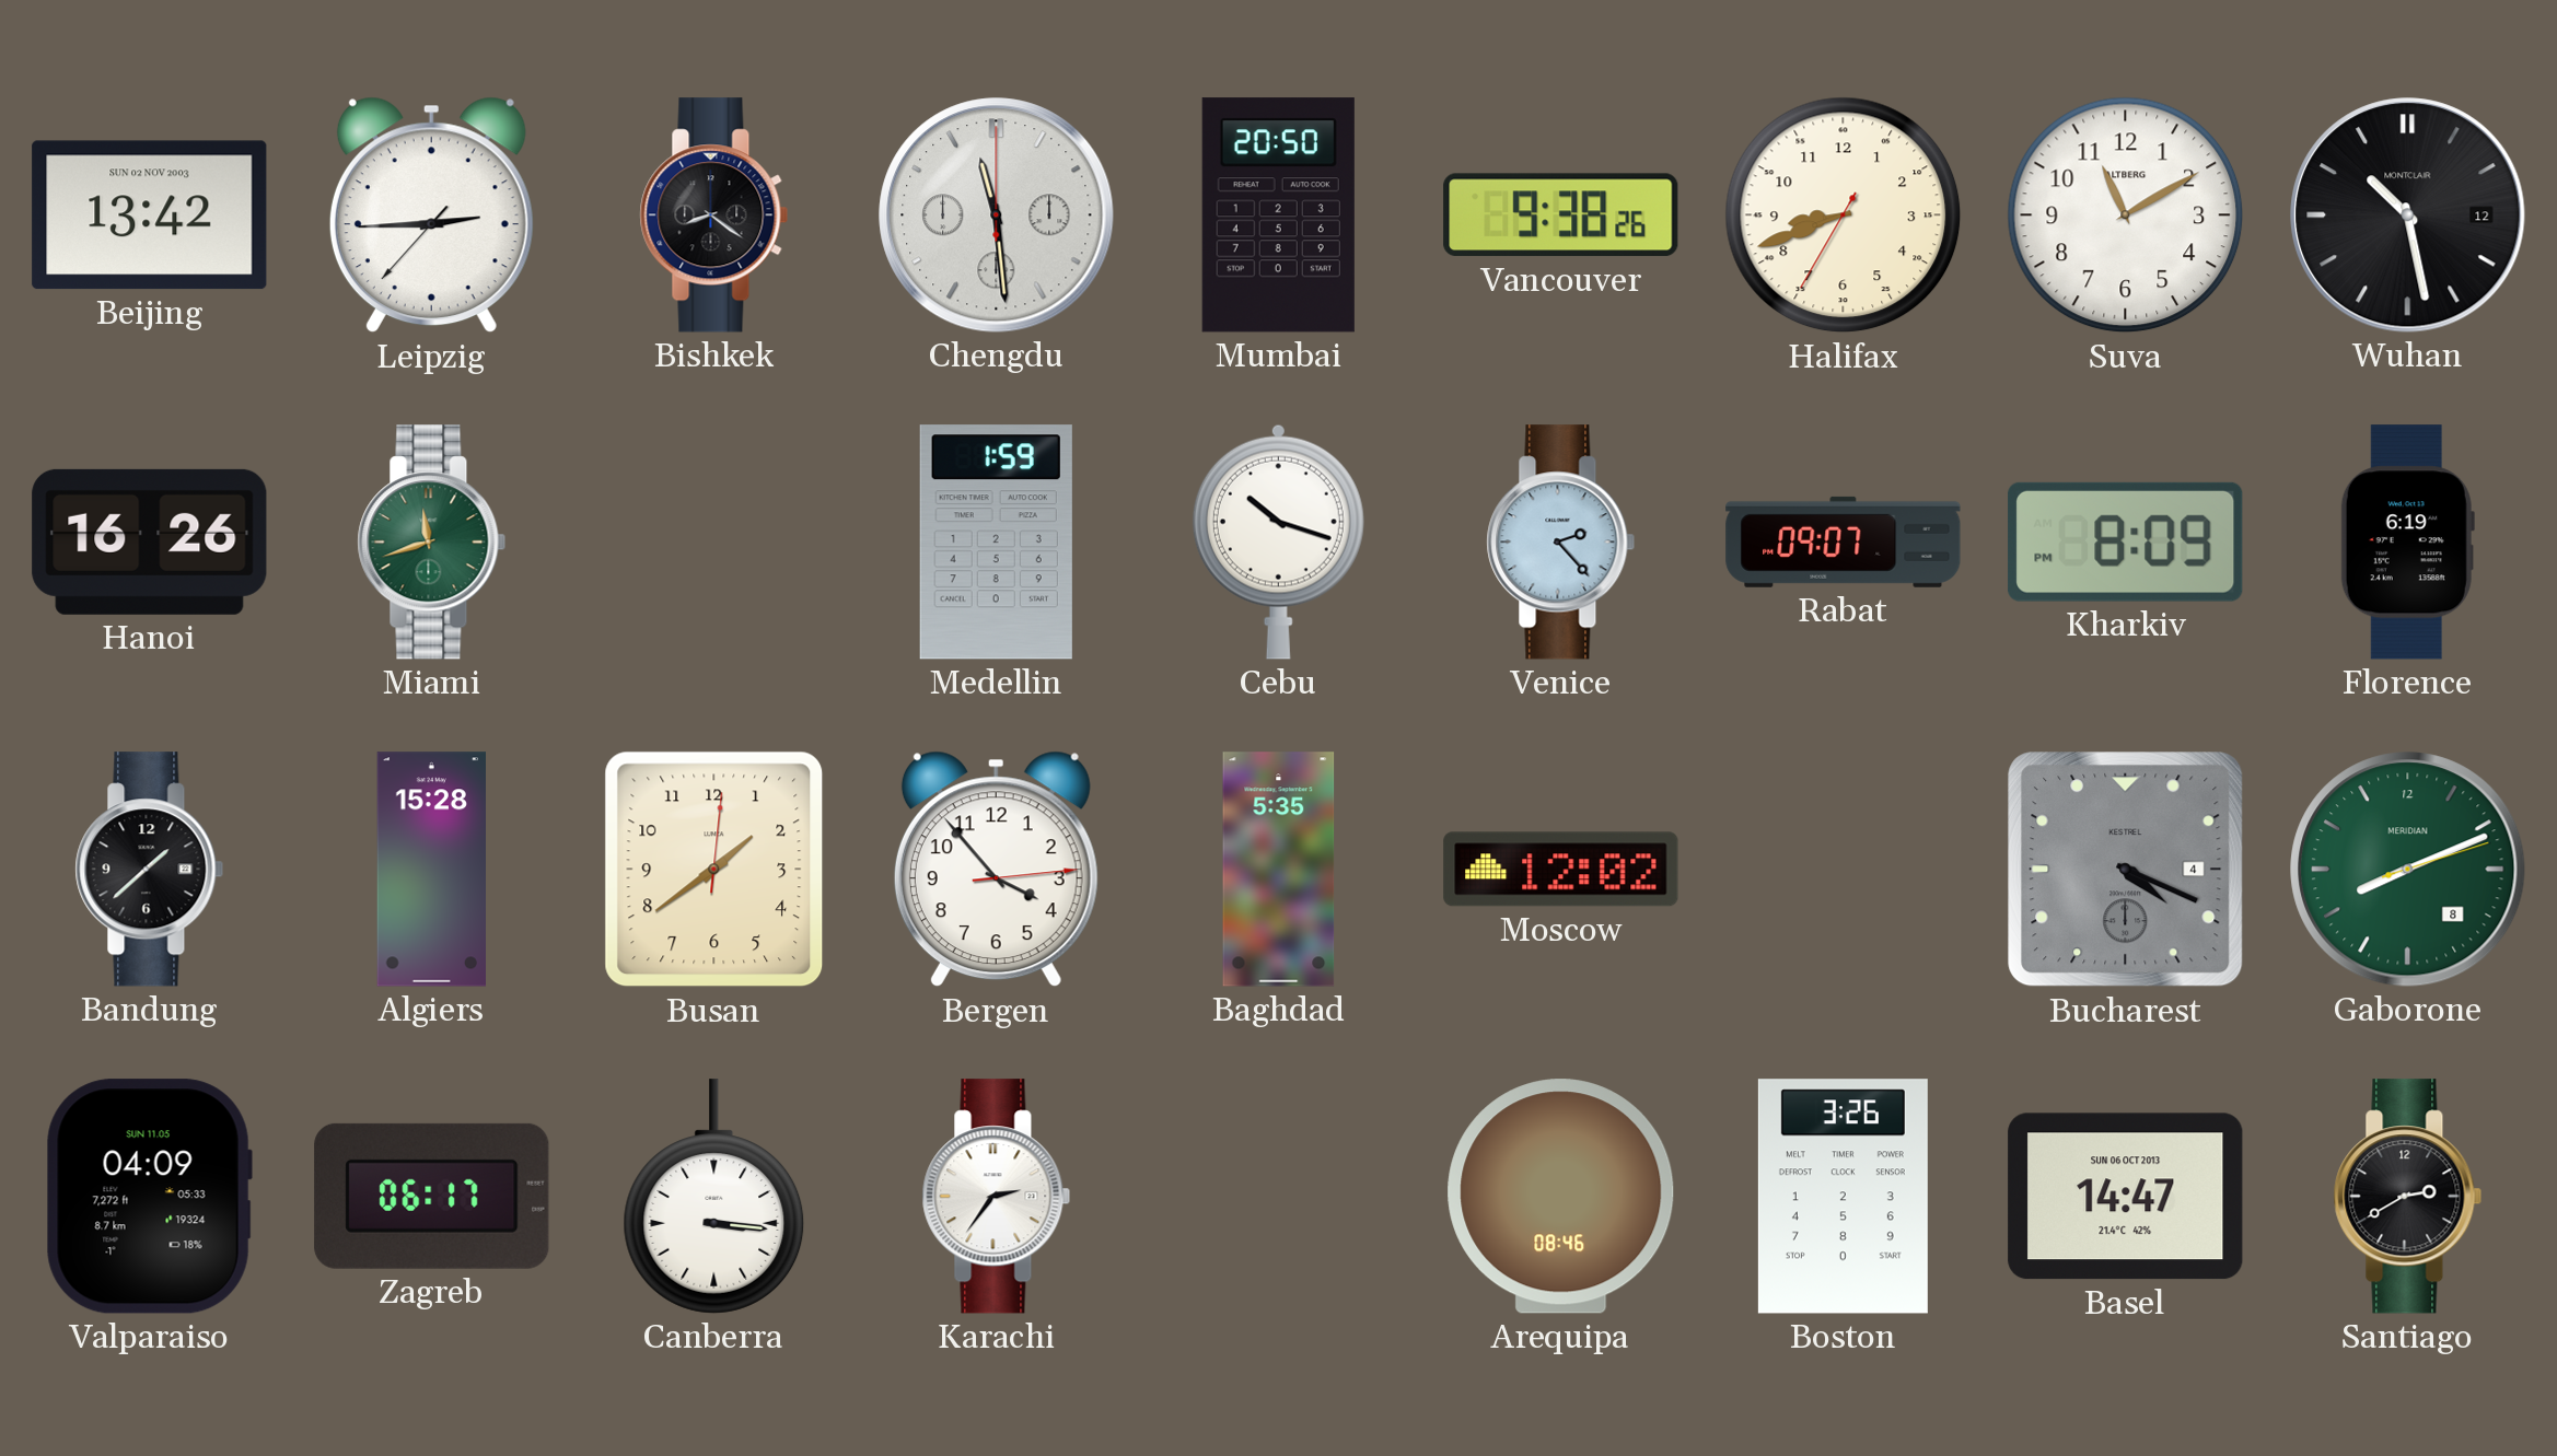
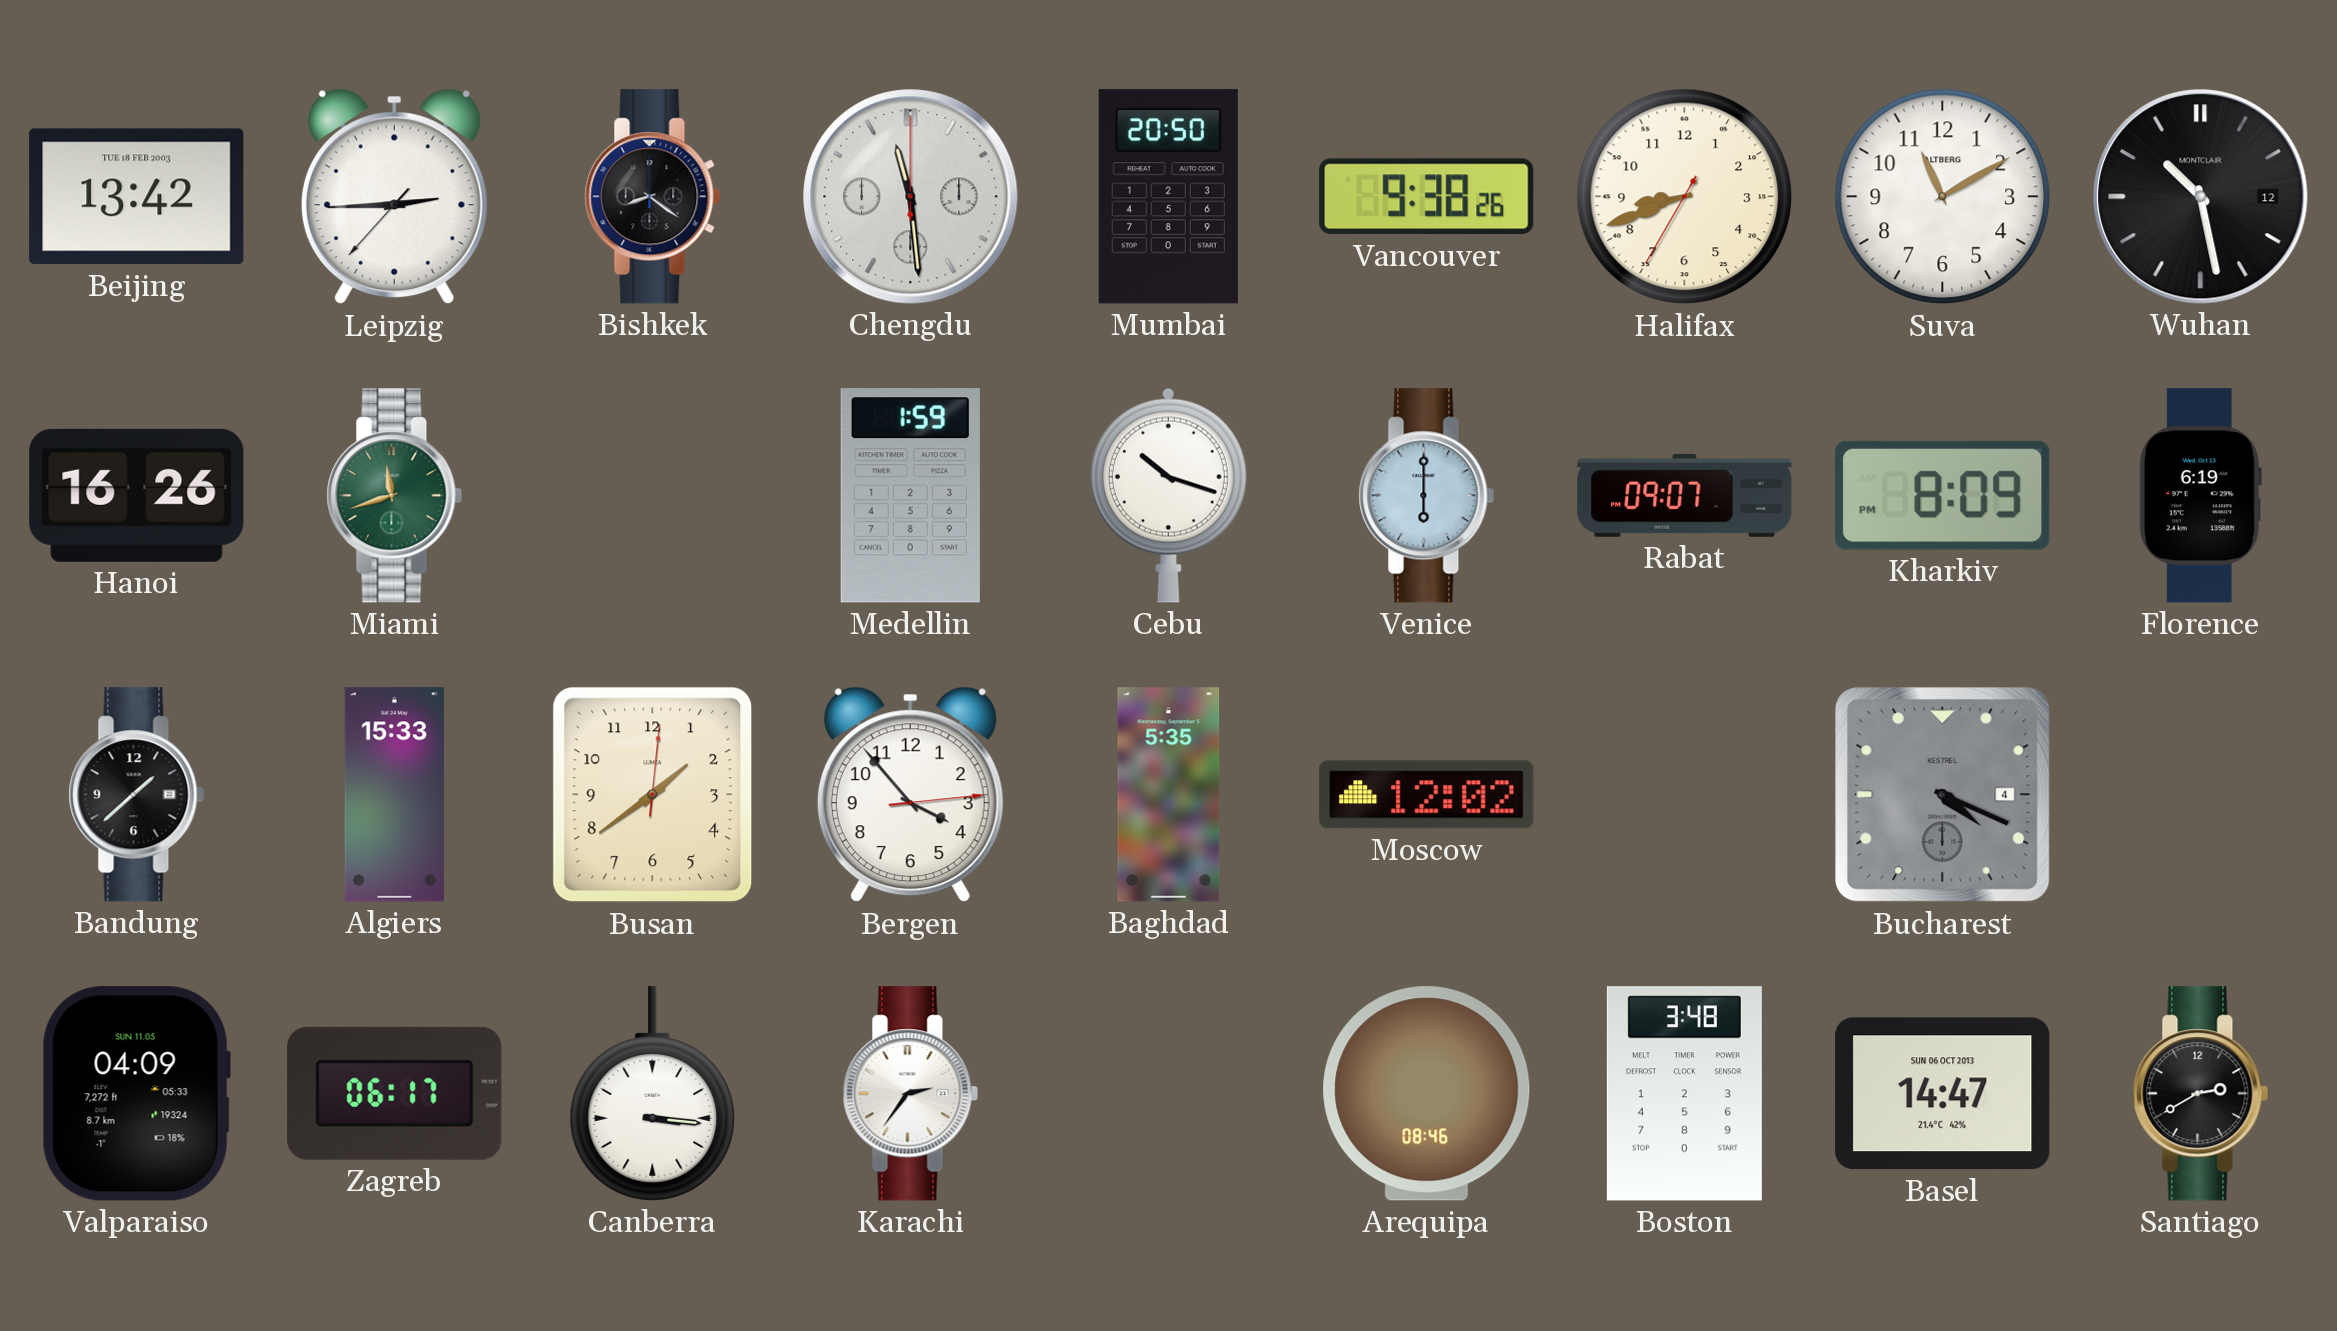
Beijing date: SUN 02 NOV 2003 -> TUE 18 FEB 2003
Venice: 2:23 -> 6:00
Algiers: 15:28 -> 15:33
Gaborone: 8:11 -> none
Boston: 3:26 -> 3:48
